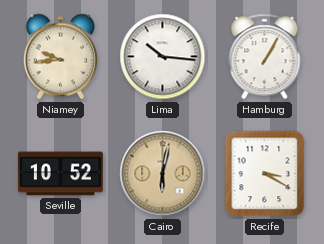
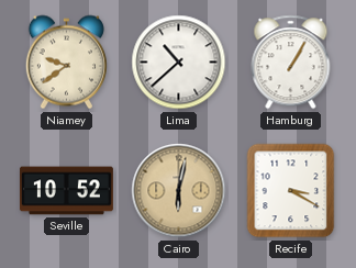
Niamey: 9:44 -> 9:39
Lima: 10:16 -> 10:38
